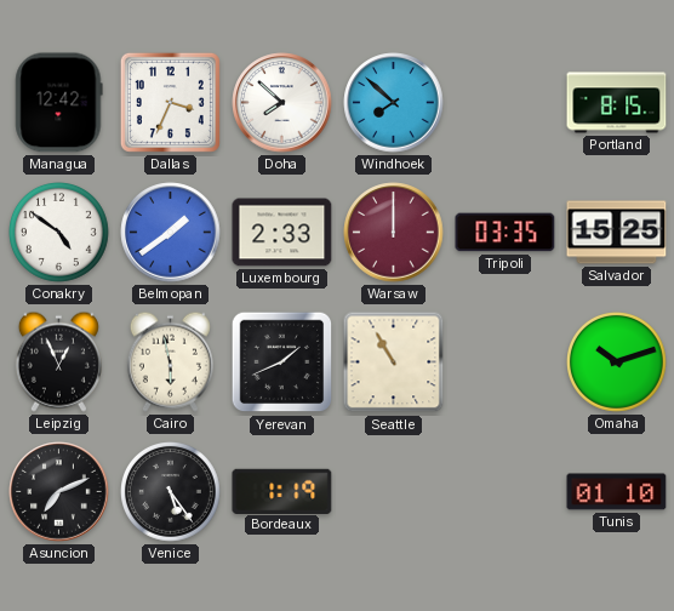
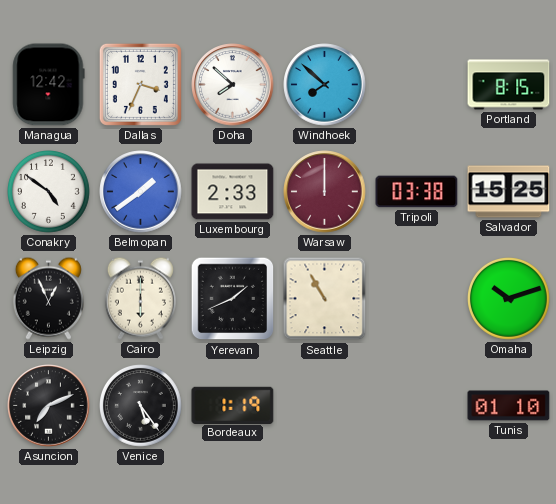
Tripoli: 03:35 -> 03:38
Cairo: 5:58 -> 6:00
